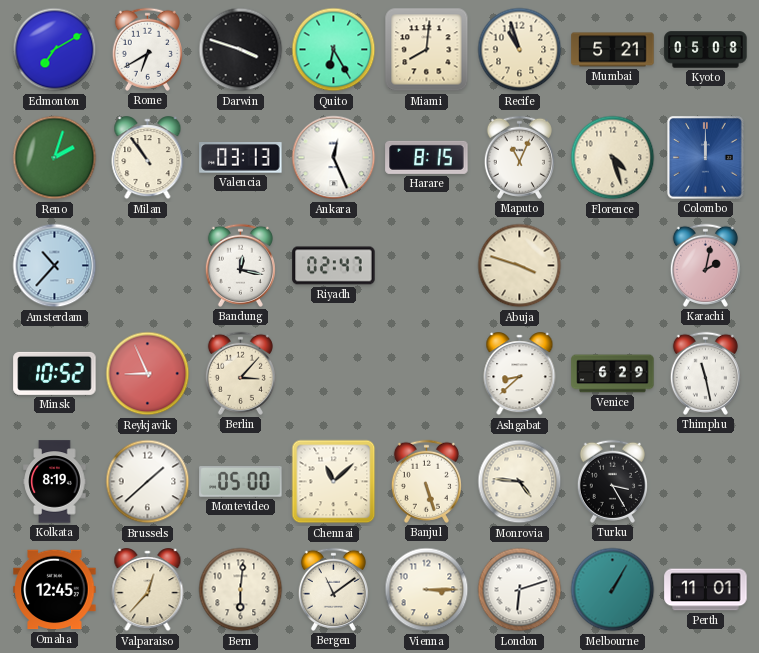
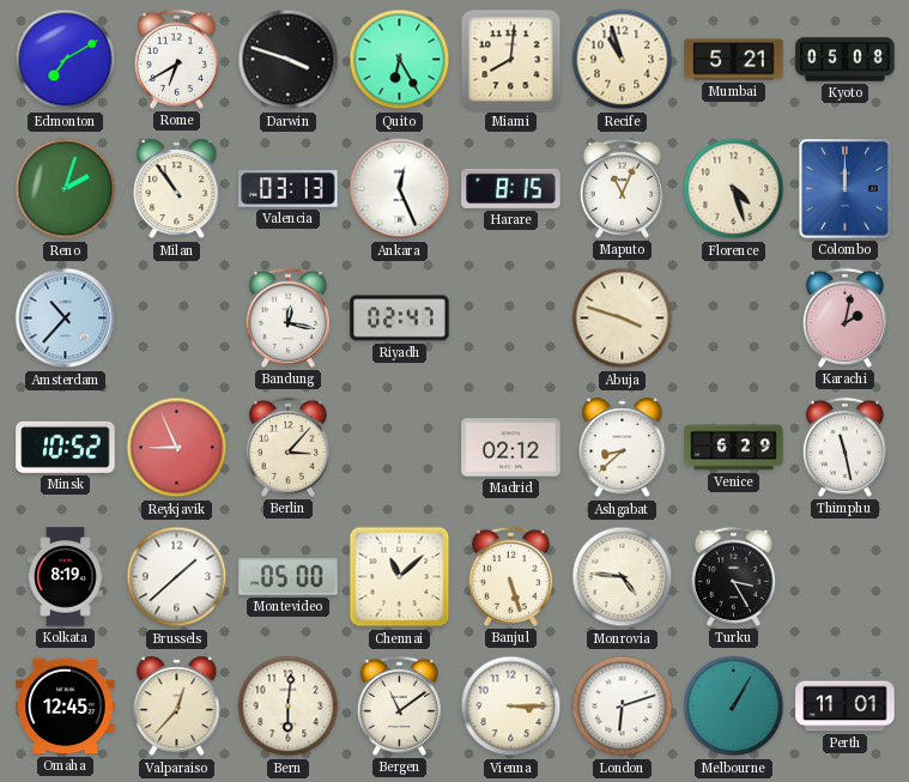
Madrid: none -> 02:12
